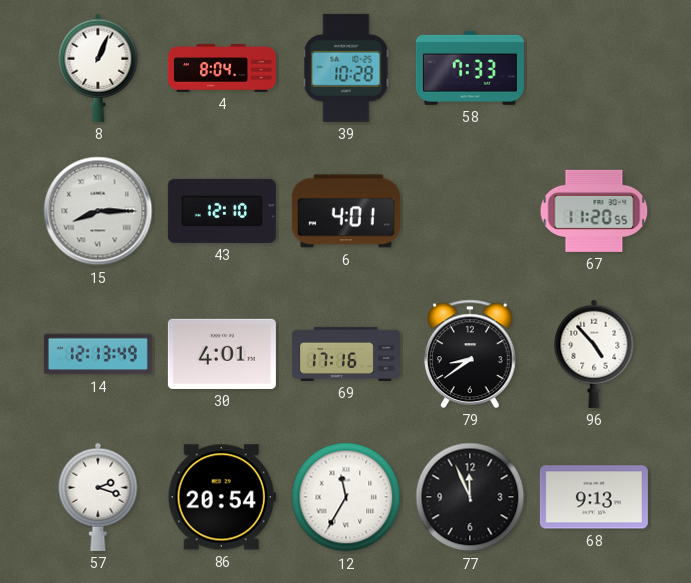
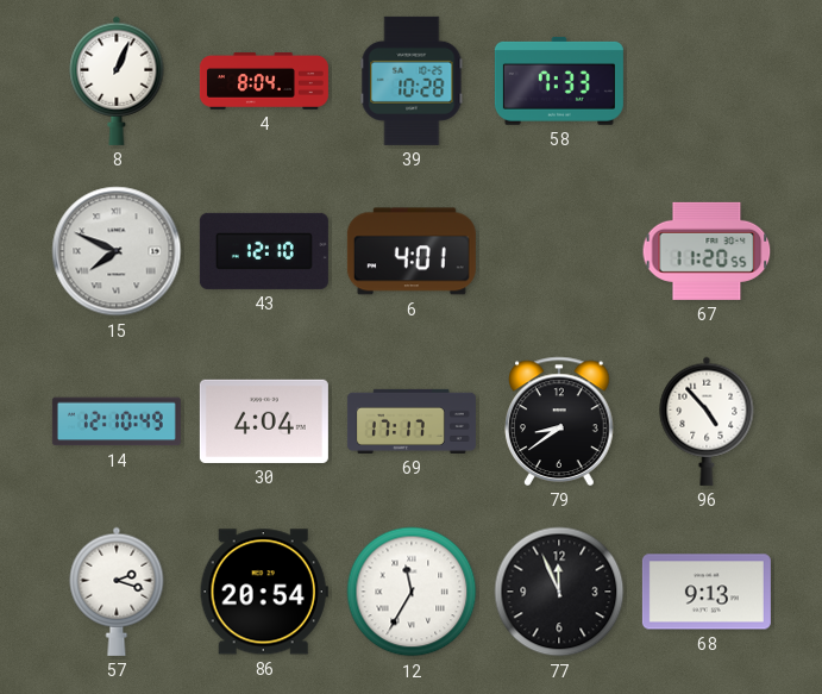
15: 8:15 -> 7:49
14: 12:13 -> 12:10
30: 4:01 -> 4:04
69: 17:16 -> 17:17
